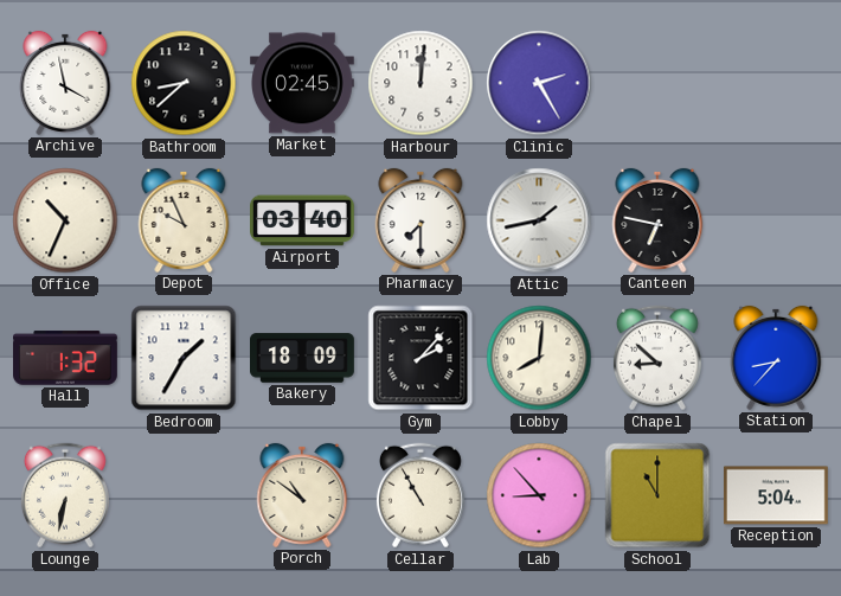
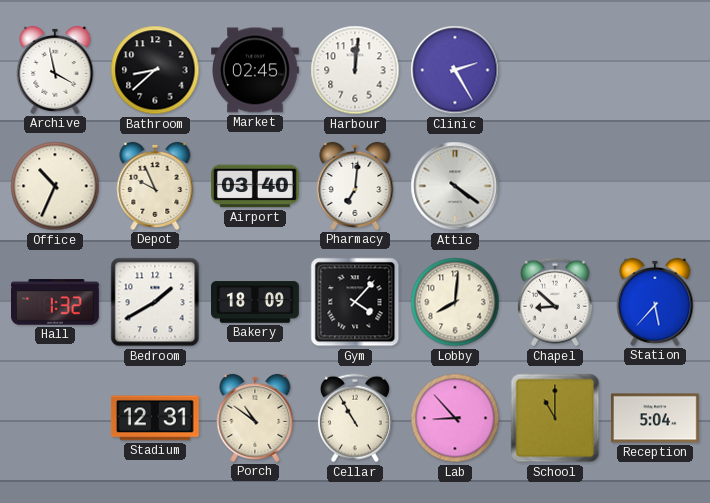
Pharmacy: 7:30 -> 7:01
Attic: 1:43 -> 4:21
Canteen: 6:47 -> none
Bedroom: 1:35 -> 1:40
Gym: 2:07 -> 4:07
Station: 8:37 -> 5:37
Lounge: 6:32 -> none
Stadium: none -> 12:31
